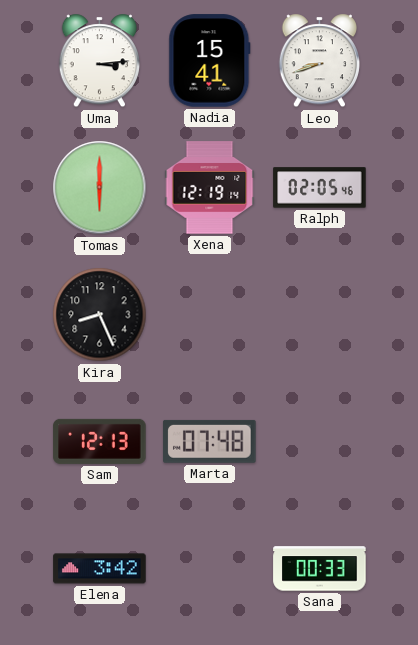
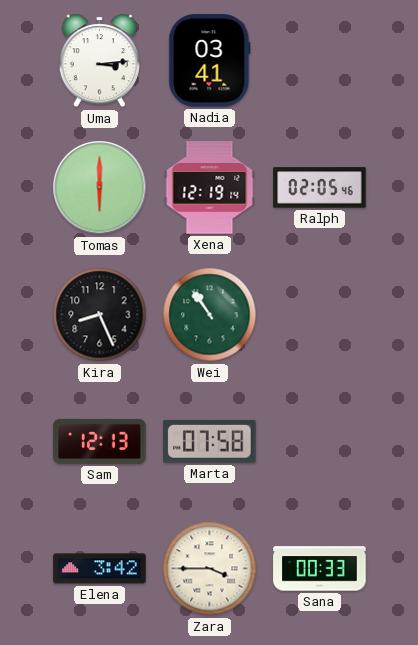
Nadia: 15:41 -> 03:41
Leo: 8:42 -> none
Wei: none -> 10:54
Marta: 07:48 -> 07:58
Zara: none -> 3:45
